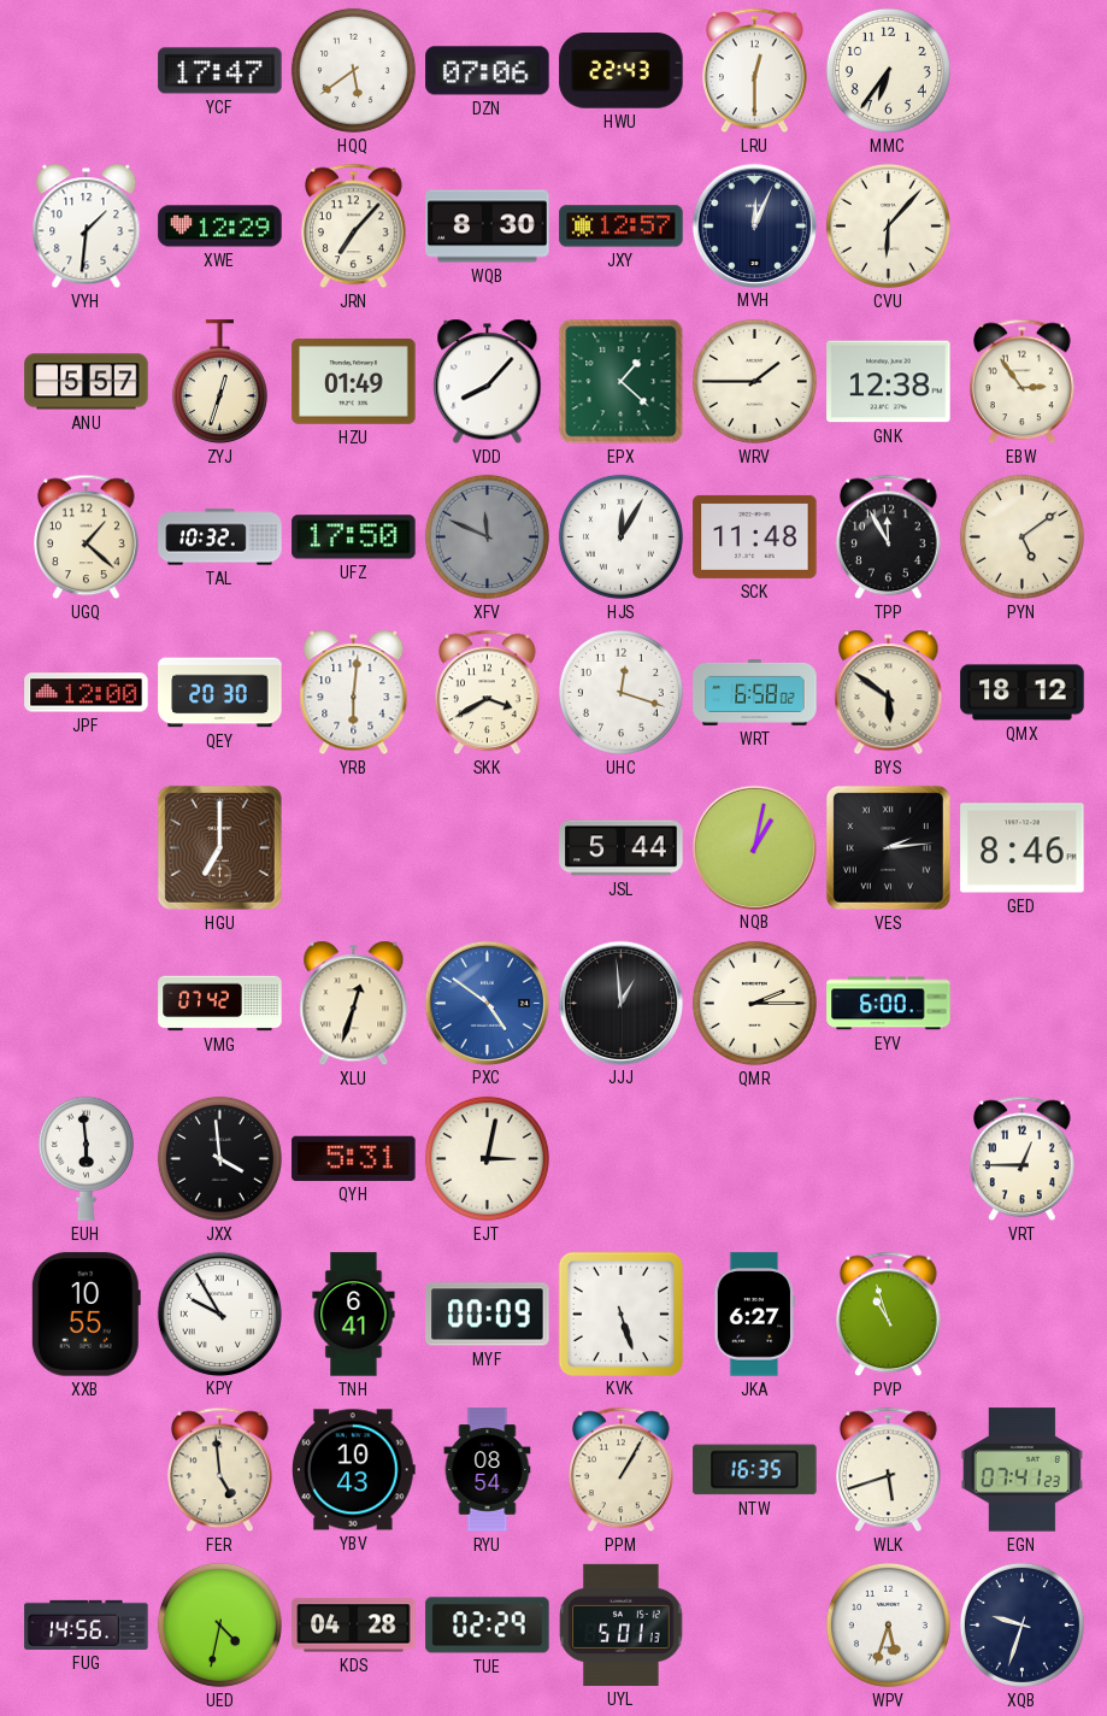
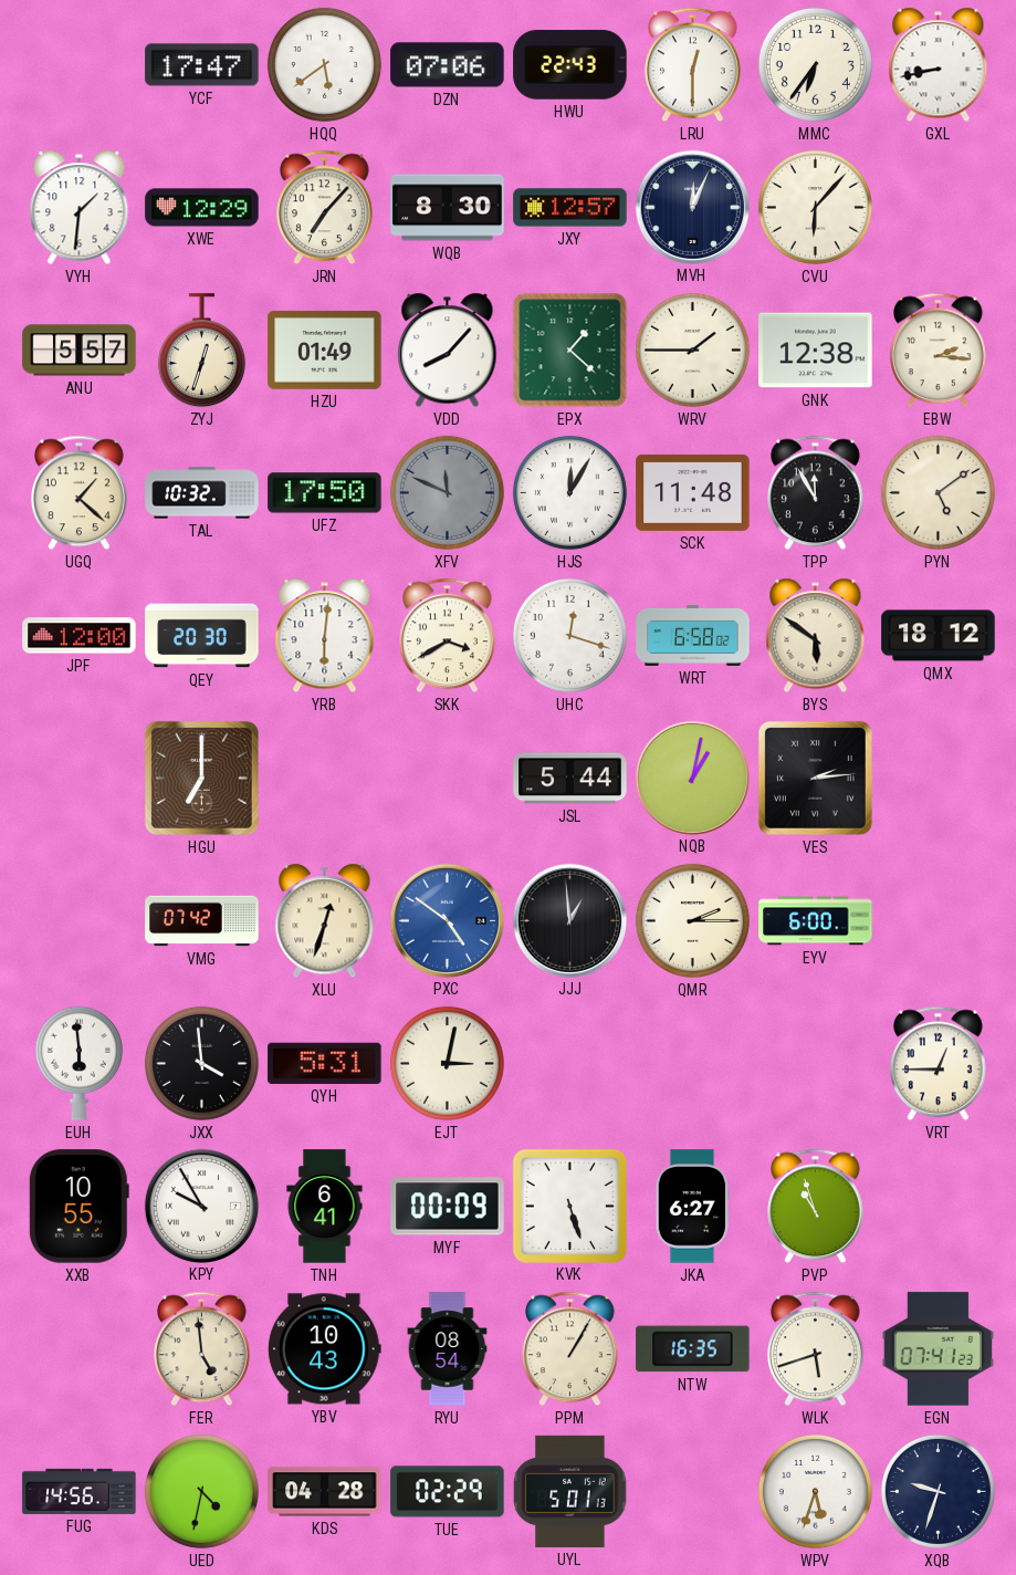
GXL: none -> 8:43
EBW: 2:54 -> 2:16
GED: 8:46 -> none
